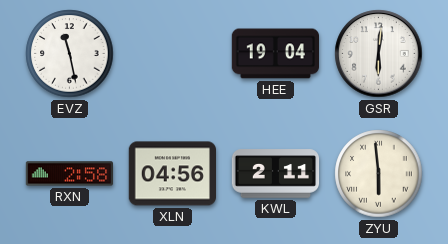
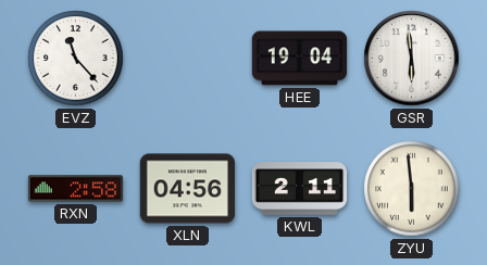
EVZ: 11:28 -> 11:23
GSR: 6:01 -> 5:59
